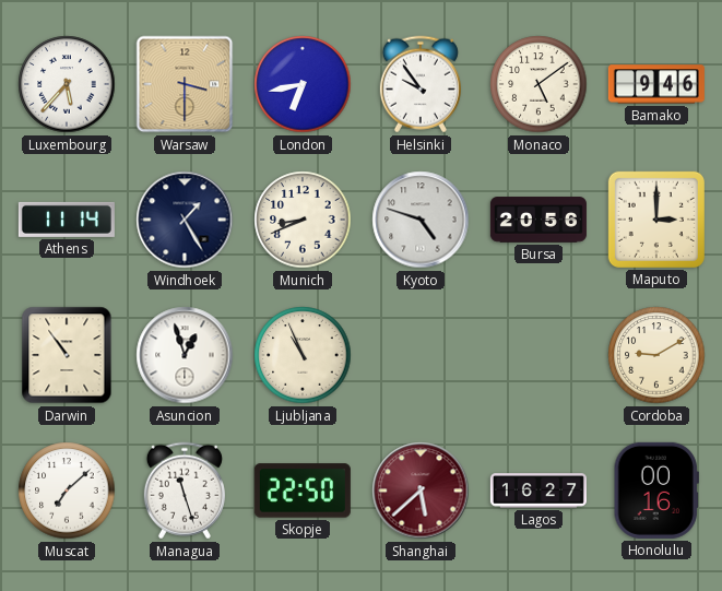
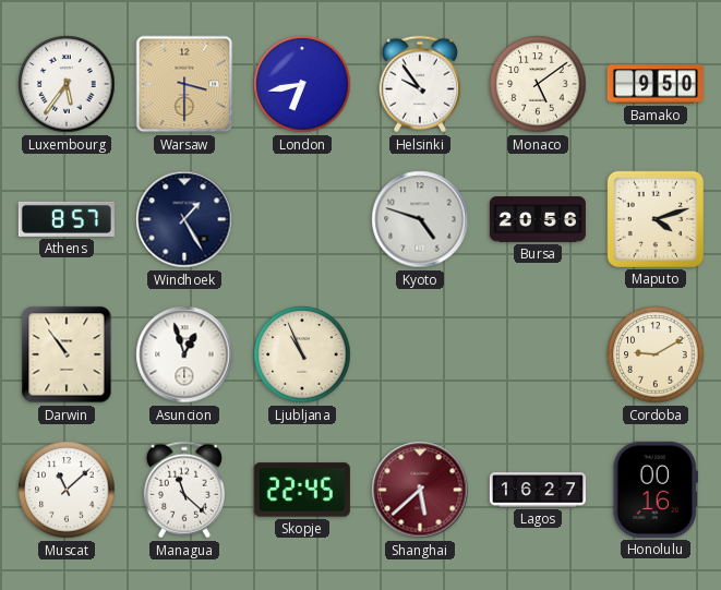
Luxembourg: 5:37 -> 5:36
Bamako: 9:46 -> 9:50
Athens: 11:14 -> 8:57
Munich: 8:41 -> none
Maputo: 3:00 -> 4:12
Muscat: 7:08 -> 11:08
Managua: 11:27 -> 11:22
Skopje: 22:50 -> 22:45
